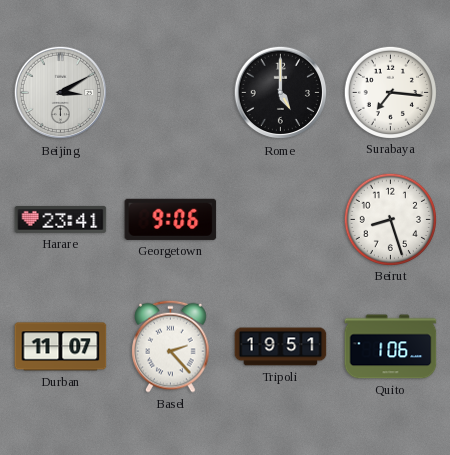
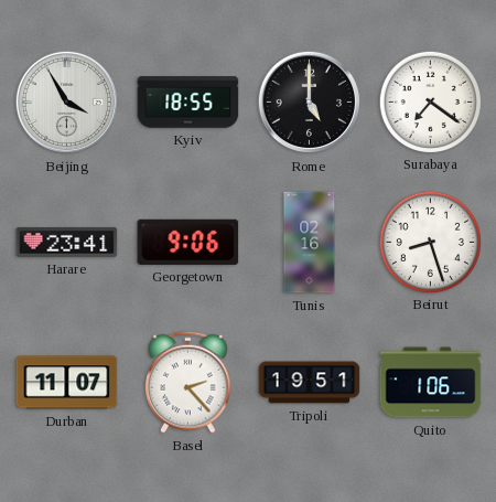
Beijing: 3:10 -> 3:55
Kyiv: none -> 18:55
Surabaya: 7:16 -> 7:21
Tunis: none -> 02:16
